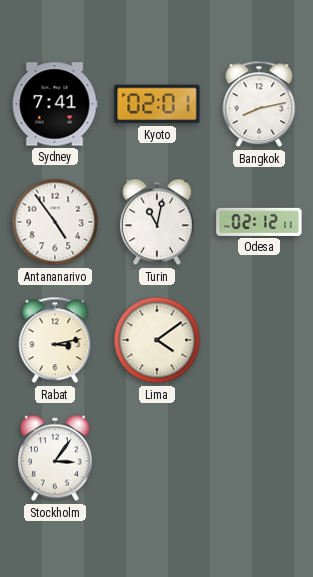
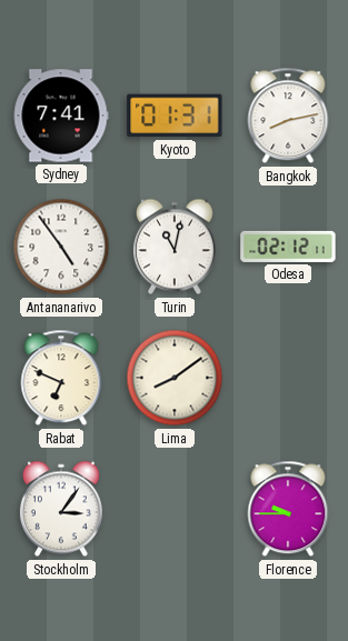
Kyoto: 02:01 -> 01:31
Rabat: 3:13 -> 6:49
Lima: 4:09 -> 8:09
Florence: none -> 9:45
